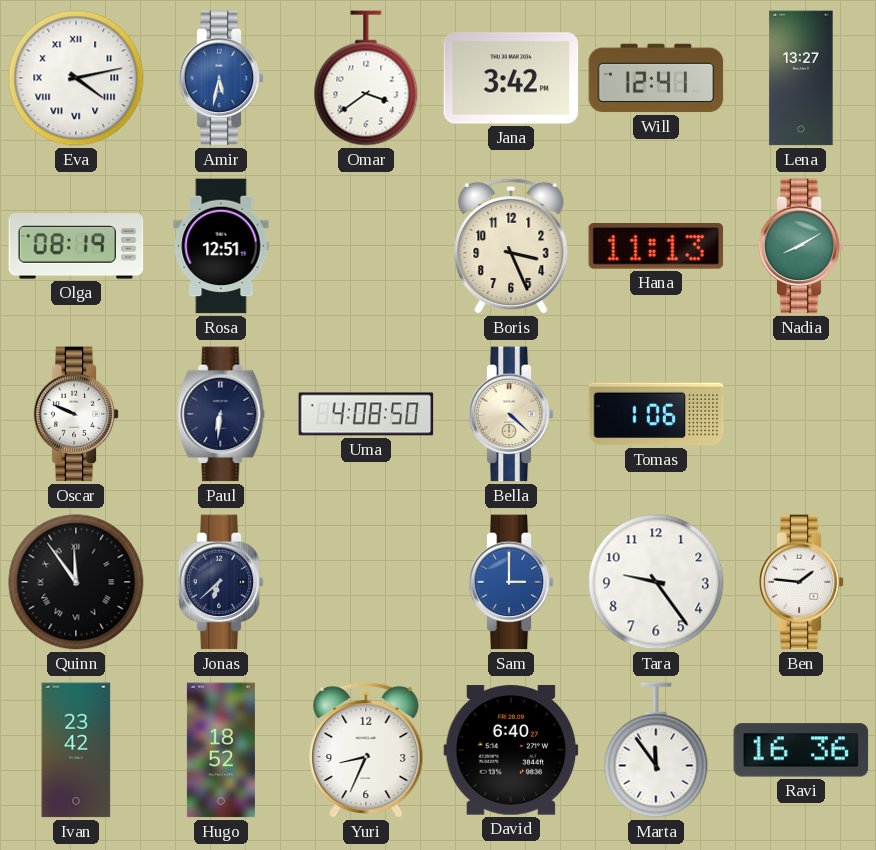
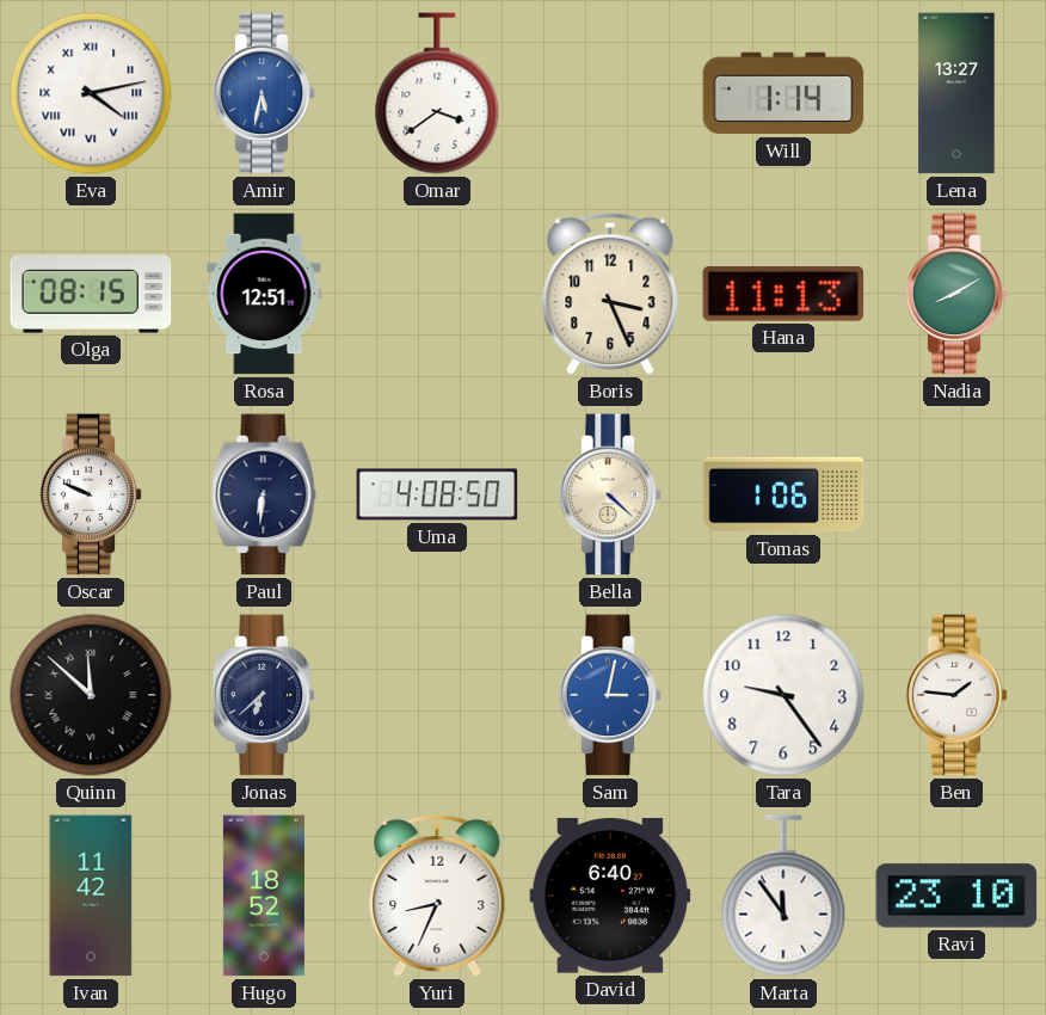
Jana: 3:42 -> none
Will: 12:41 -> 1:14
Olga: 08:19 -> 08:15
Quinn: 11:54 -> 11:52
Sam: 3:00 -> 3:02
Ivan: 23:42 -> 11:42
Ravi: 16:36 -> 23:10
